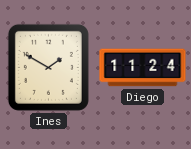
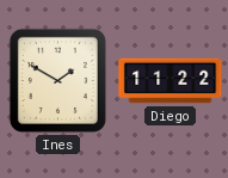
Diego: 11:24 -> 11:22
